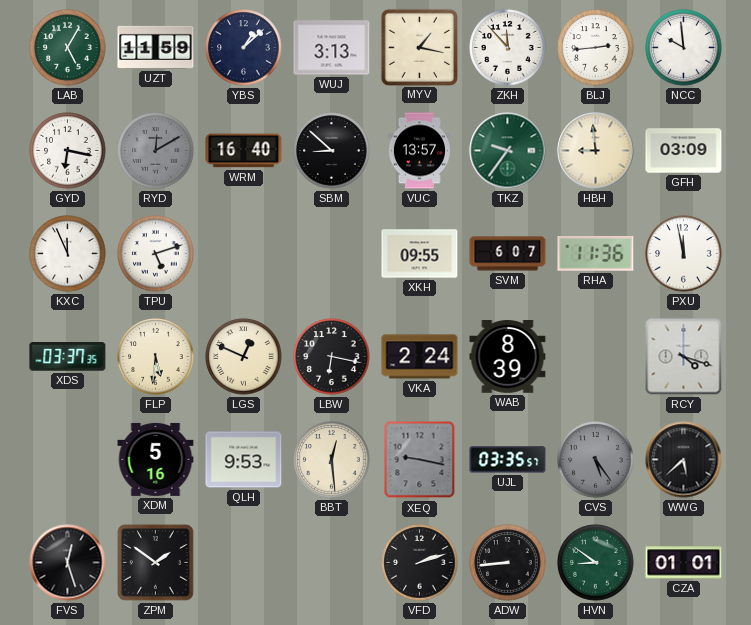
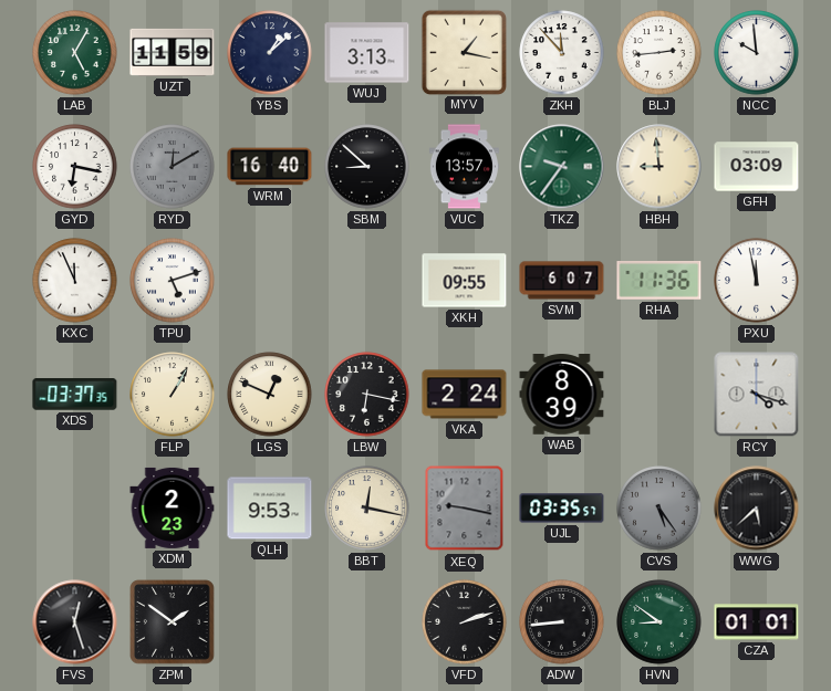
FLP: 5:31 -> 1:05
XDM: 5:16 -> 2:23
BBT: 12:29 -> 12:17
